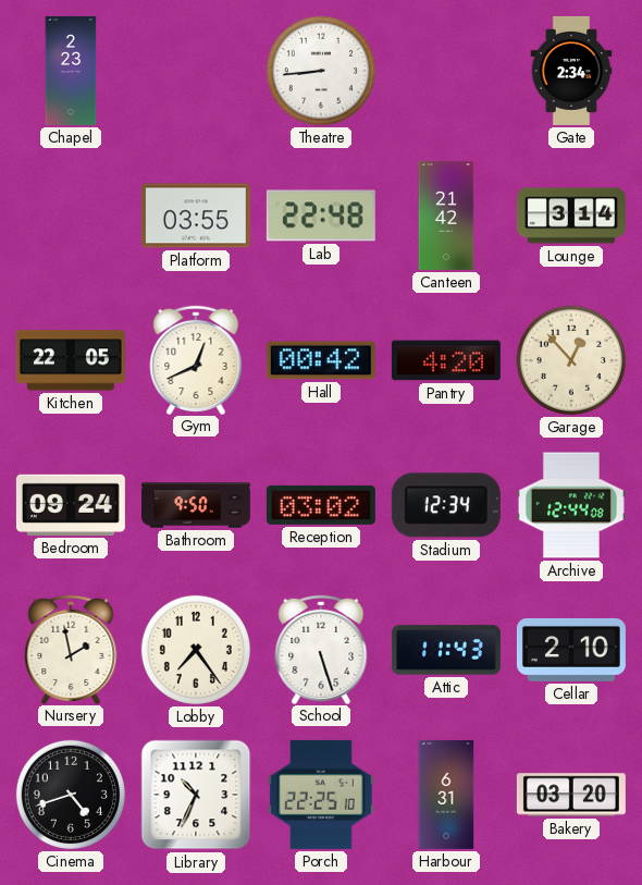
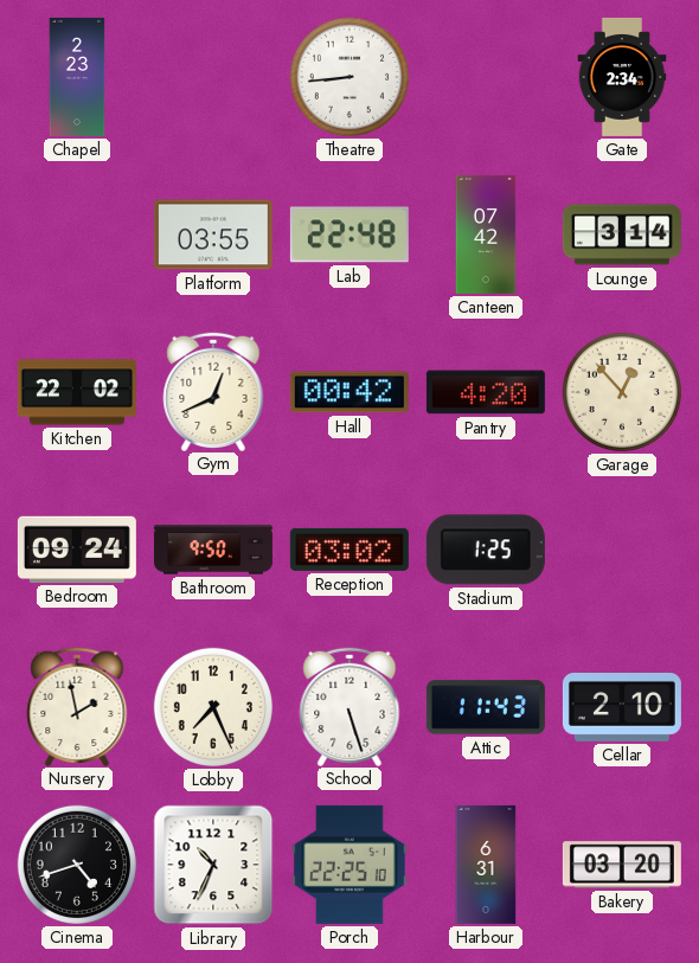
Canteen: 21:42 -> 07:42
Kitchen: 22:05 -> 22:02
Stadium: 12:34 -> 1:25
Archive: 12:44 -> none
Lobby: 7:24 -> 7:26
